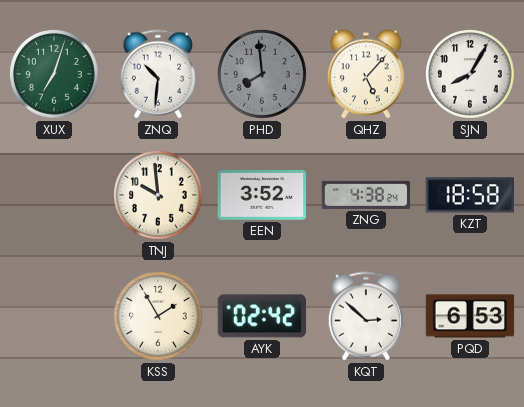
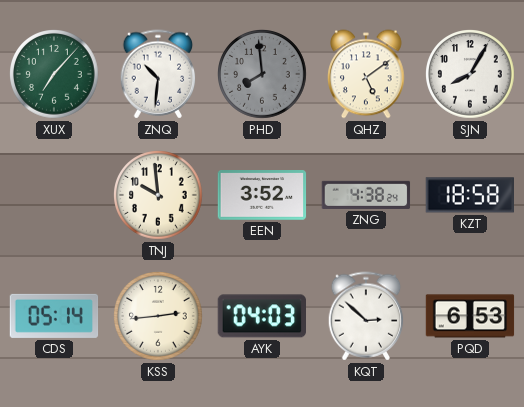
XUX: 7:03 -> 7:07
QHZ: 5:07 -> 5:09
CDS: none -> 05:14
KSS: 1:55 -> 2:44
AYK: 02:42 -> 04:03
